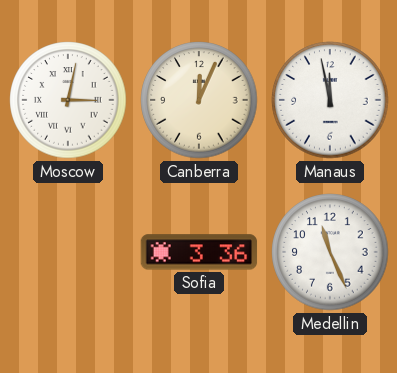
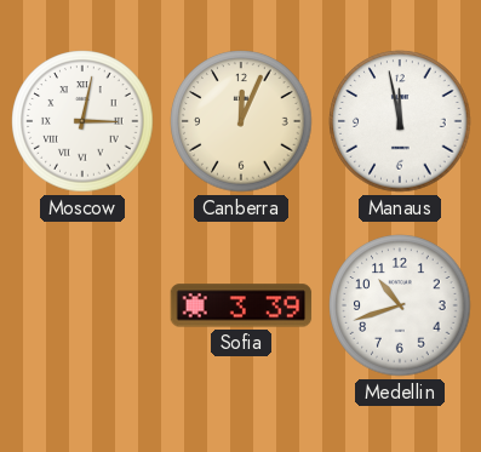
Sofia: 3:36 -> 3:39
Medellin: 11:26 -> 10:42
